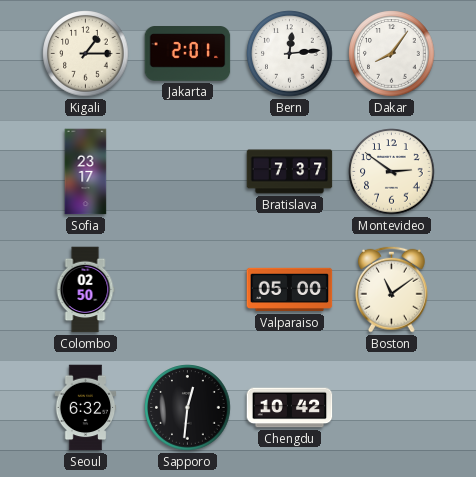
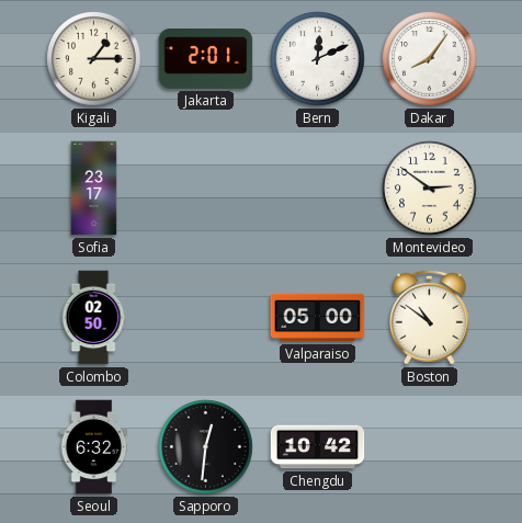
Bern: 12:14 -> 12:11
Bratislava: 7:37 -> none
Boston: 11:09 -> 10:51
